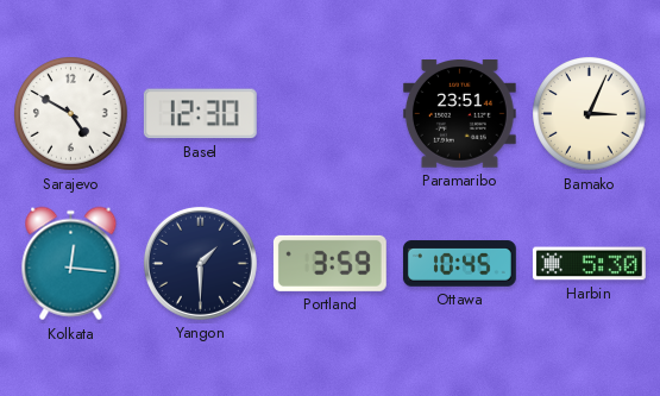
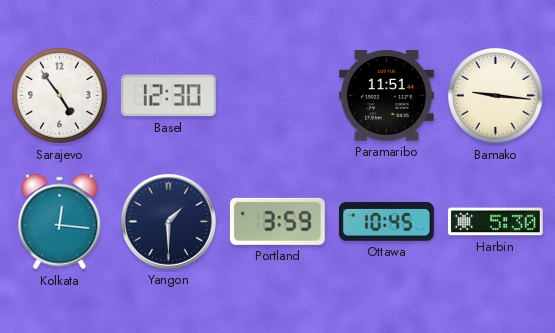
Sarajevo: 4:50 -> 4:54
Paramaribo: 23:51 -> 11:51
Bamako: 3:04 -> 9:16
